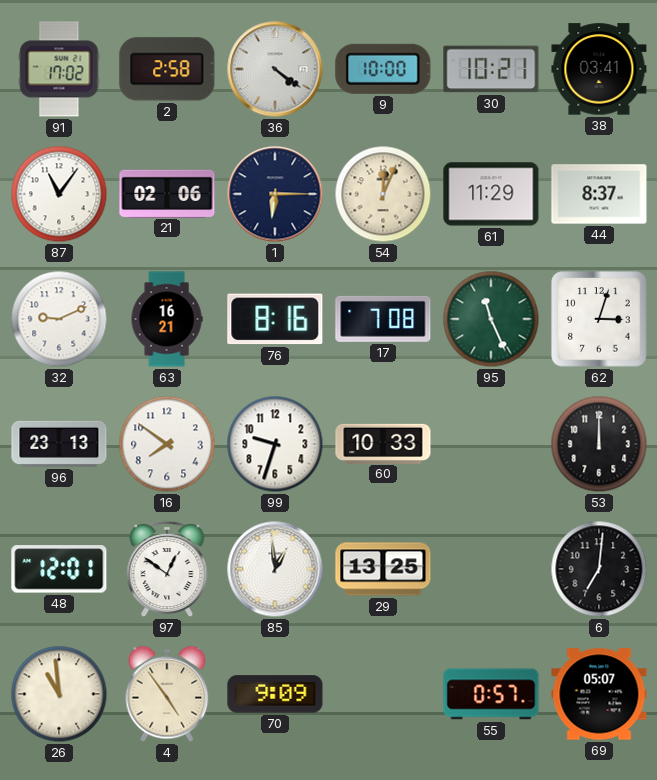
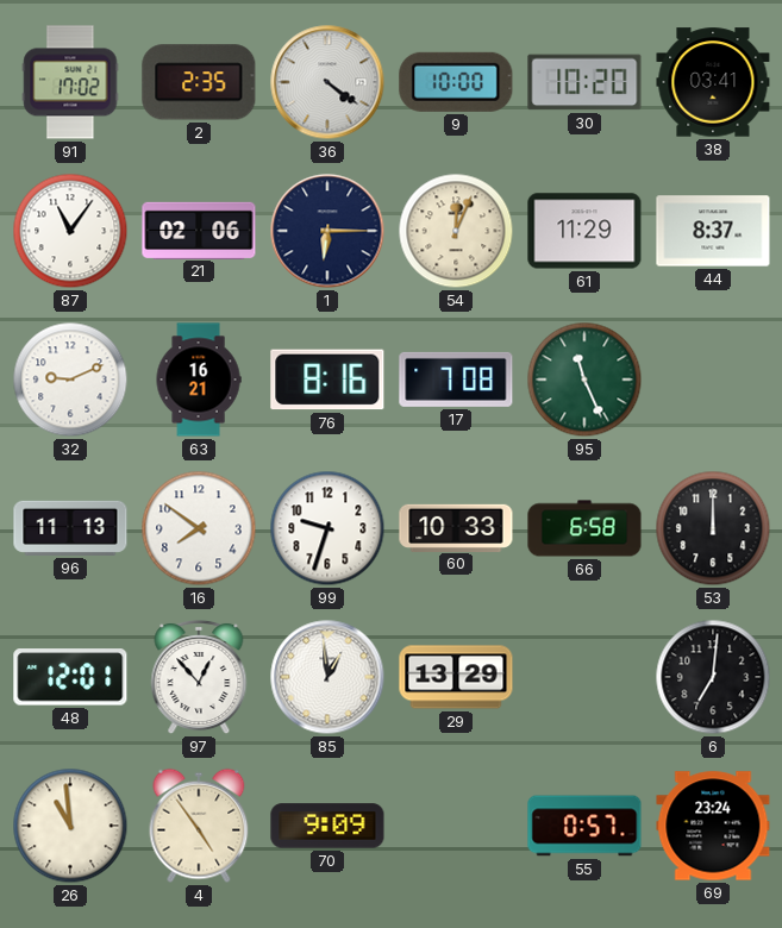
2: 2:58 -> 2:35
30: 10:21 -> 10:20
62: 3:03 -> none
96: 23:13 -> 11:13
66: none -> 6:58
97: 12:51 -> 12:53
29: 13:25 -> 13:29
69: 05:07 -> 23:24
